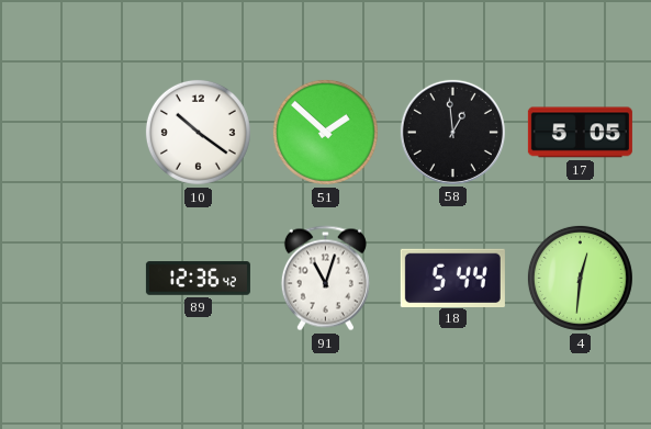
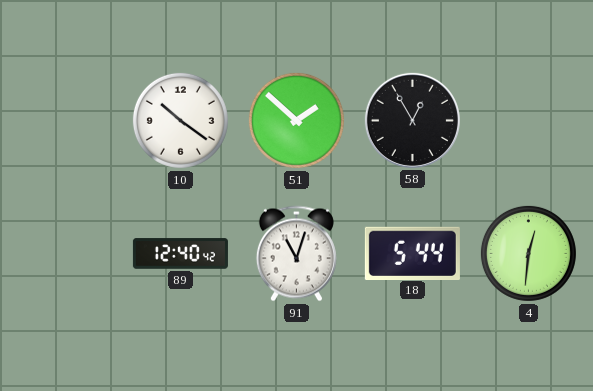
58: 12:59 -> 12:55
17: 5:05 -> none
89: 12:36 -> 12:40
